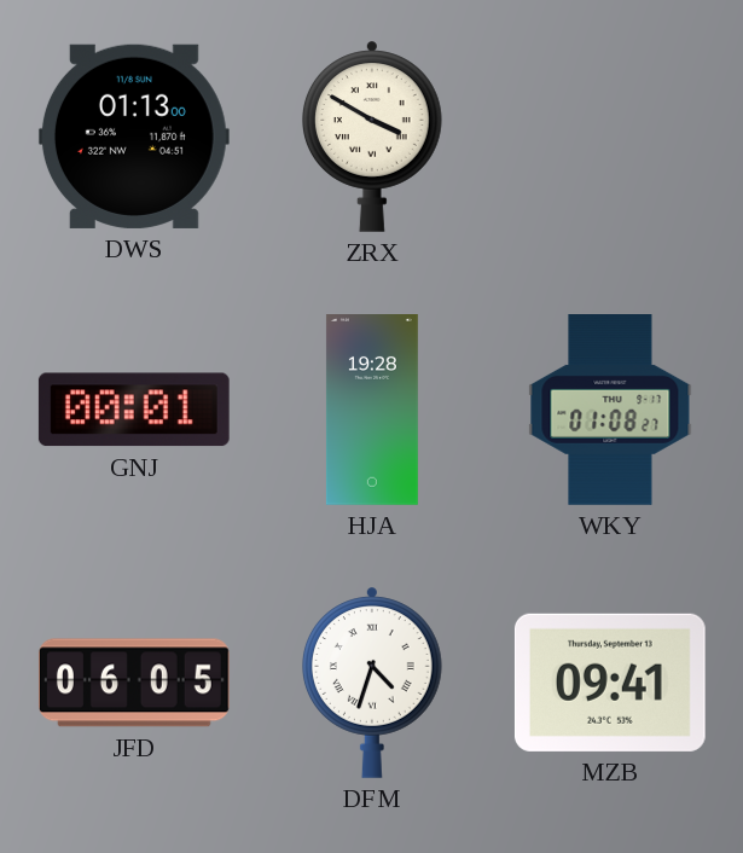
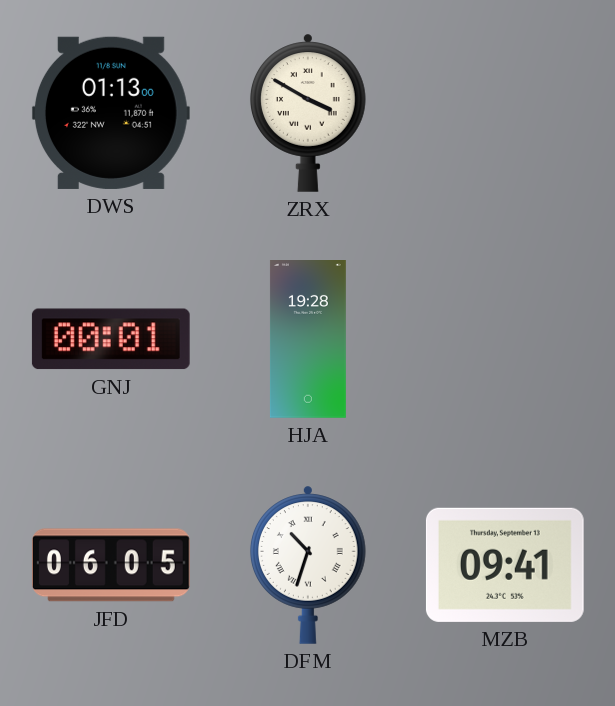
WKY: 01:08 -> none
DFM: 4:33 -> 10:33
